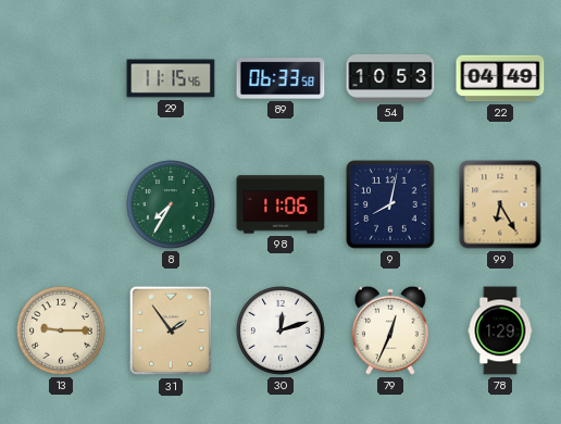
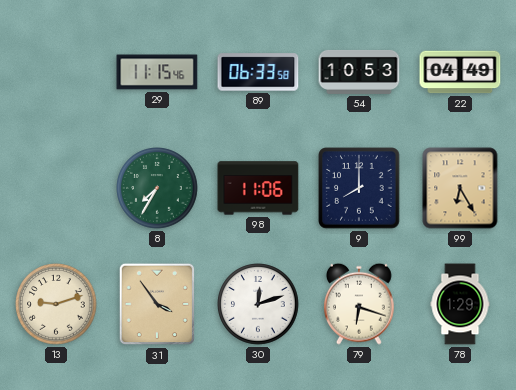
9: 8:02 -> 8:00
13: 9:15 -> 9:12
31: 1:54 -> 3:54
79: 12:34 -> 6:18
